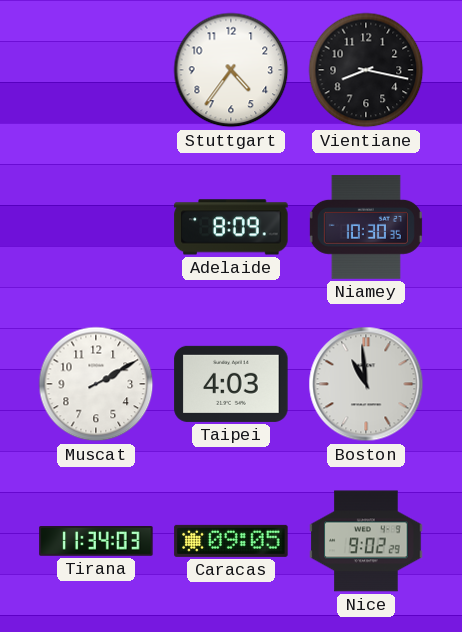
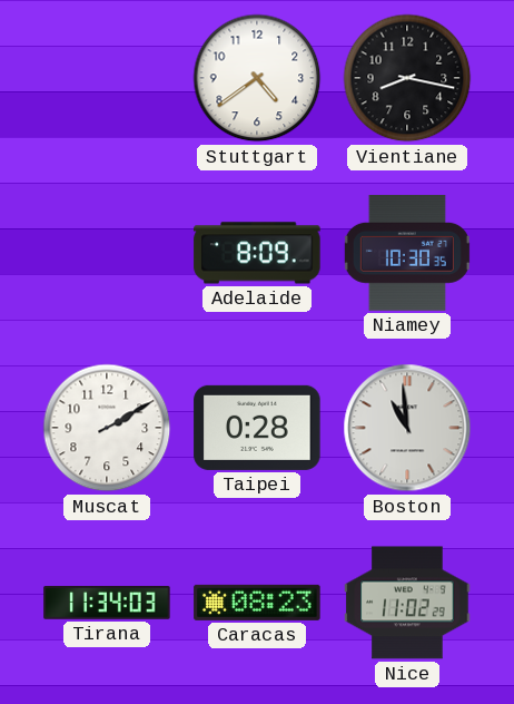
Stuttgart: 4:36 -> 4:39
Taipei: 4:03 -> 0:28
Caracas: 09:05 -> 08:23
Nice: 9:02 -> 11:02
